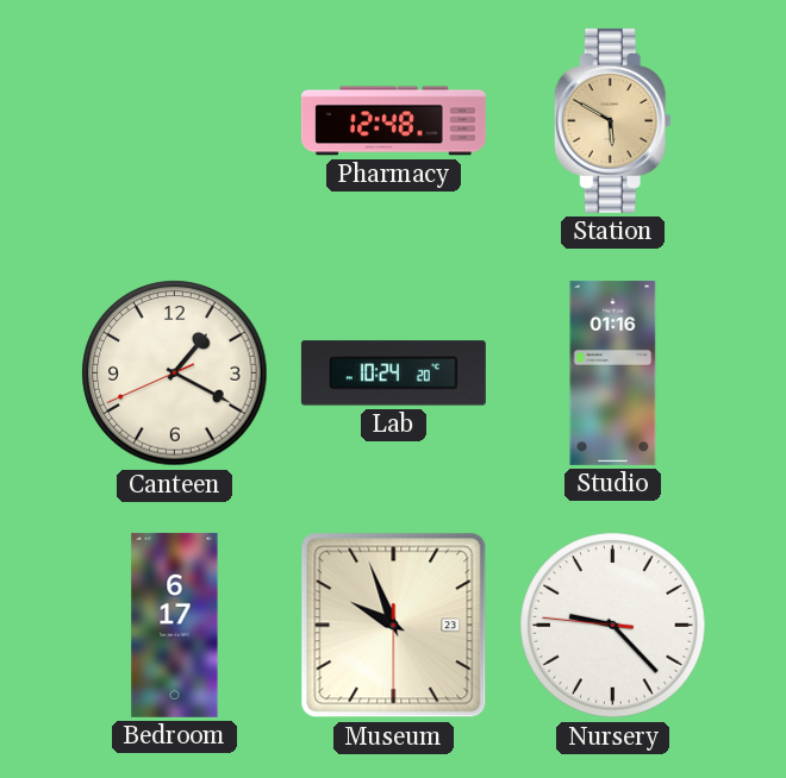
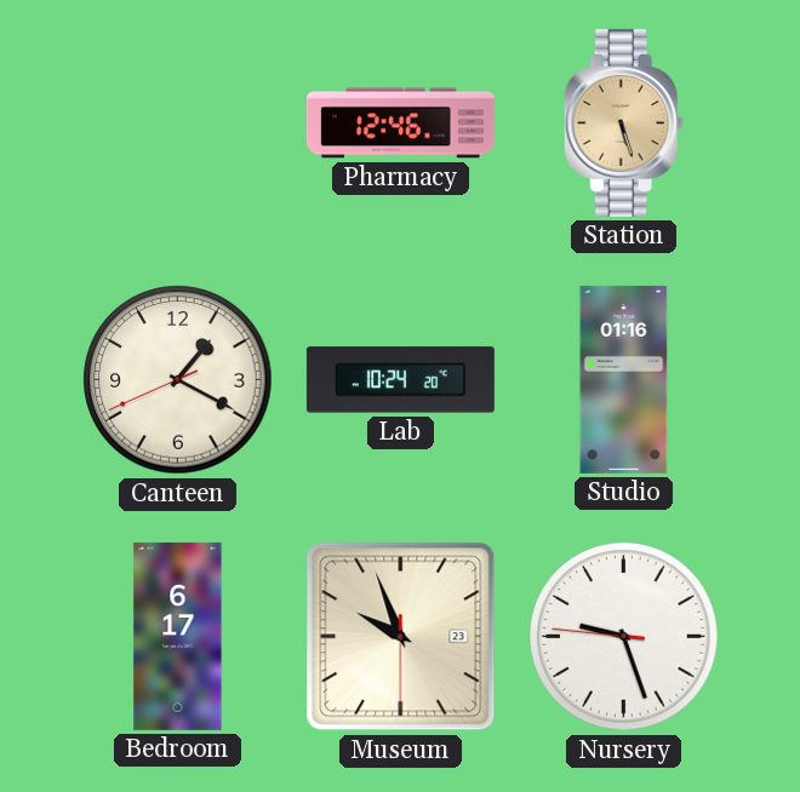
Pharmacy: 12:48 -> 12:46
Station: 5:50 -> 5:27
Nursery: 9:22 -> 9:26
